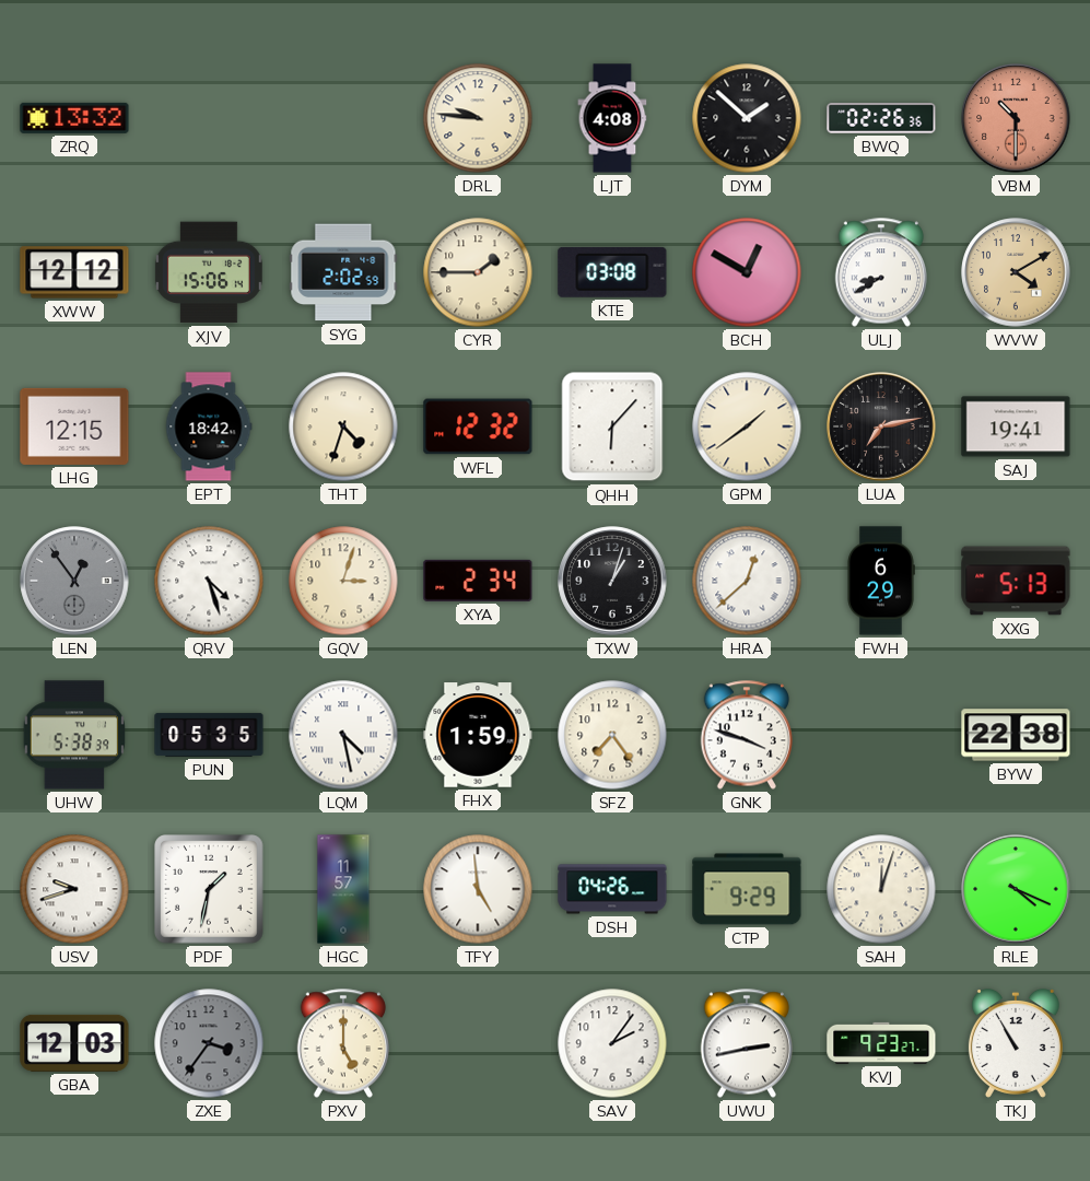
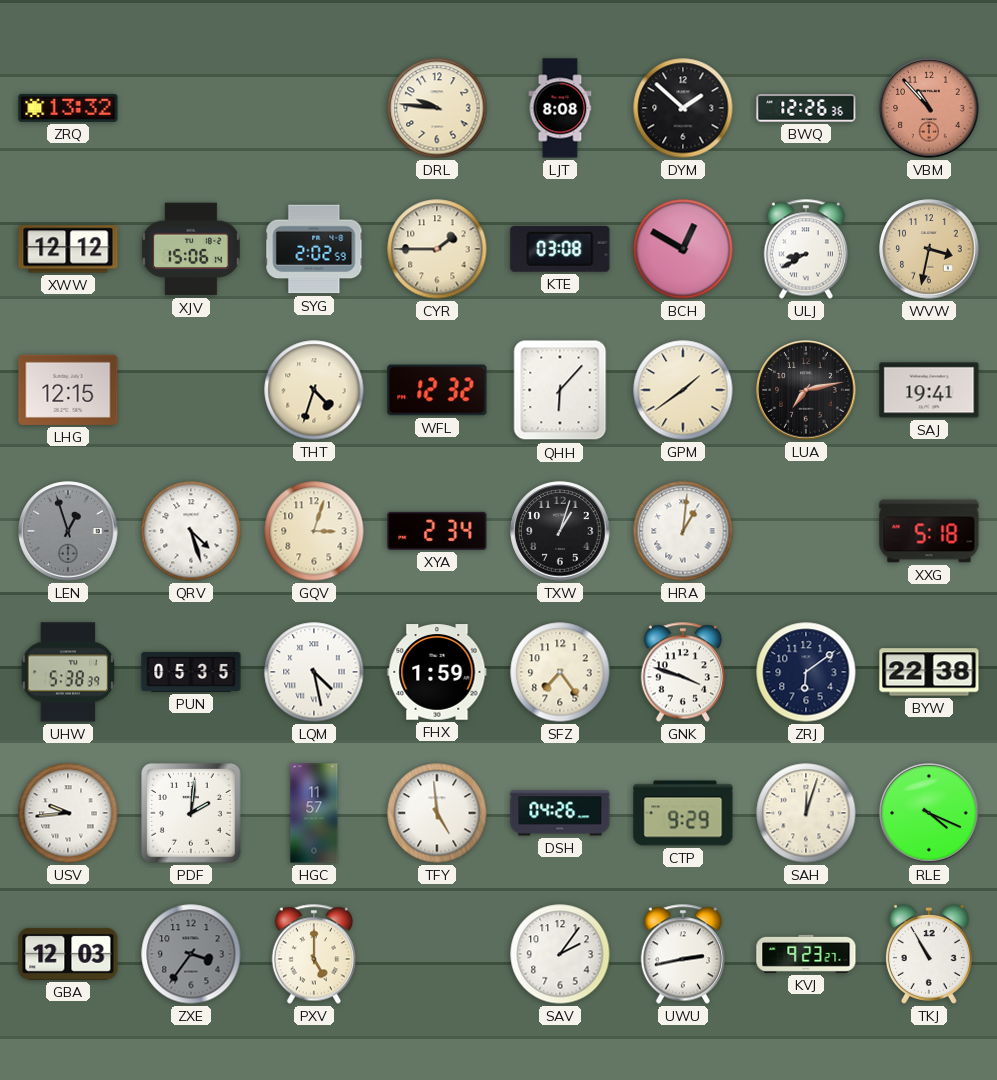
LJT: 4:08 -> 8:08
BWQ: 02:26 -> 12:26
VBM: 10:30 -> 10:53
WVW: 4:10 -> 3:32
EPT: 18:42 -> none
LEN: 12:54 -> 12:57
HRA: 12:38 -> 1:01
FWH: 6:29 -> none
XXG: 5:13 -> 5:18
ZRJ: none -> 6:09
USV: 9:42 -> 9:44
PDF: 1:32 -> 2:01
